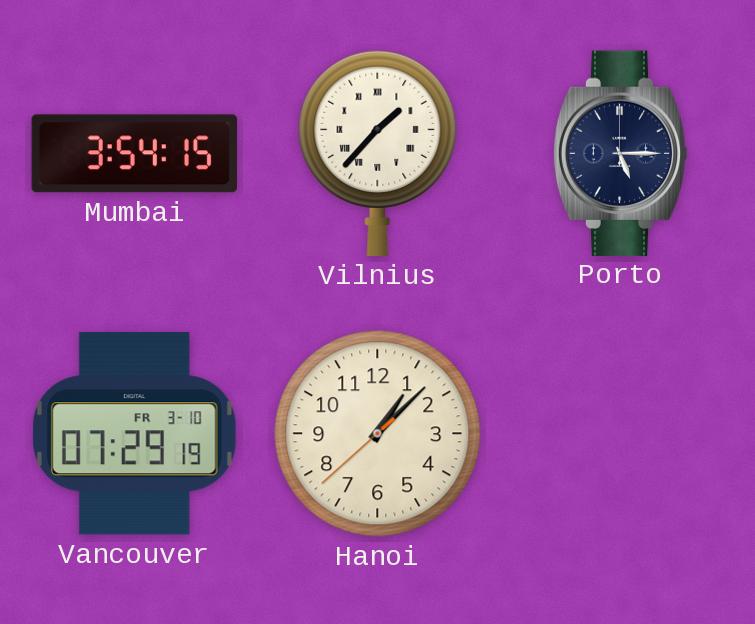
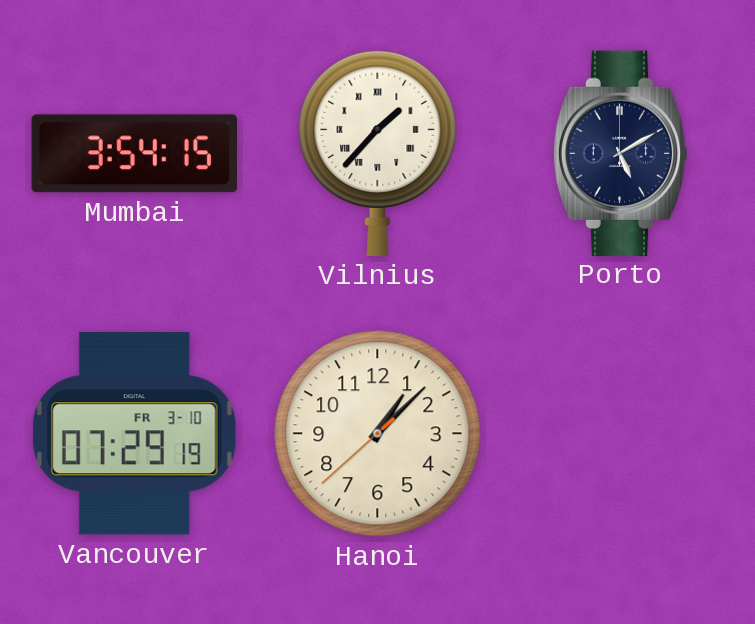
Porto: 5:15 -> 5:10
